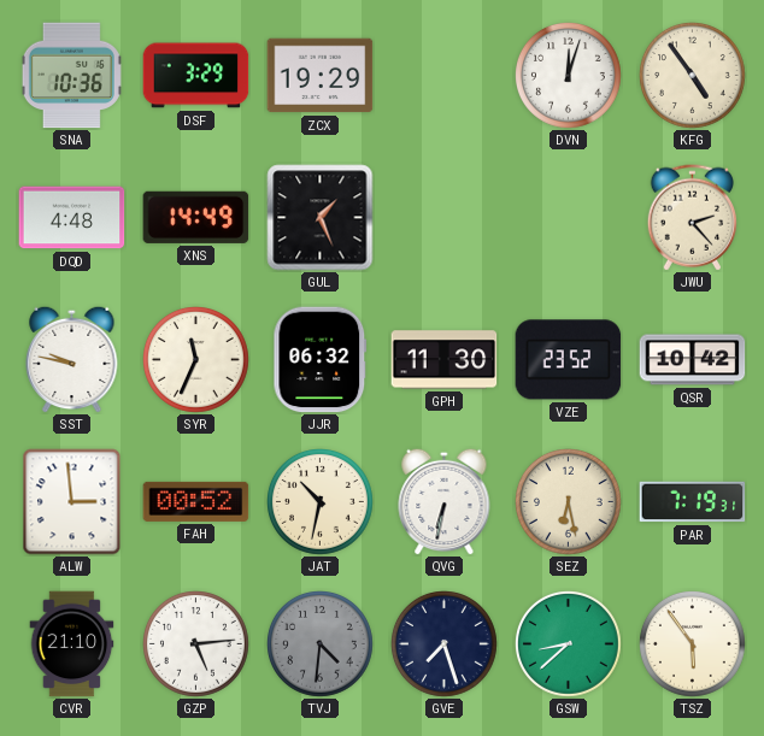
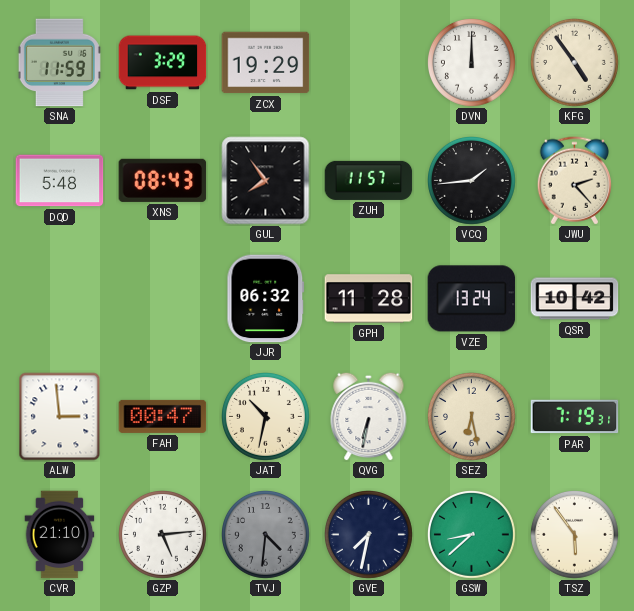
SNA: 10:36 -> 11:59
DVN: 12:03 -> 12:00
DQD: 4:48 -> 5:48
XNS: 14:49 -> 08:43
GUL: 1:26 -> 7:54
ZUH: none -> 11:57
VCQ: none -> 1:44
SST: 9:47 -> none
SYR: 11:34 -> none
GPH: 11:30 -> 11:28
VZE: 23:52 -> 13:24
FAH: 00:52 -> 00:47
GVE: 7:27 -> 7:32
